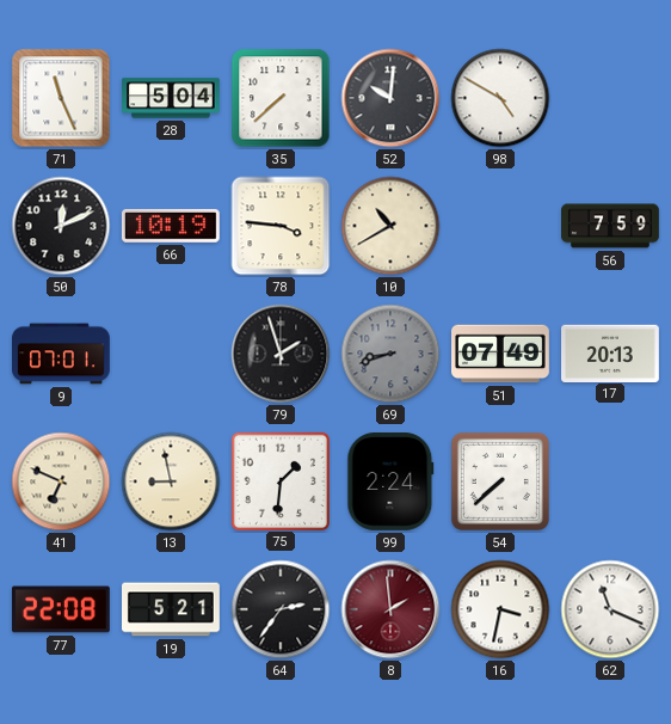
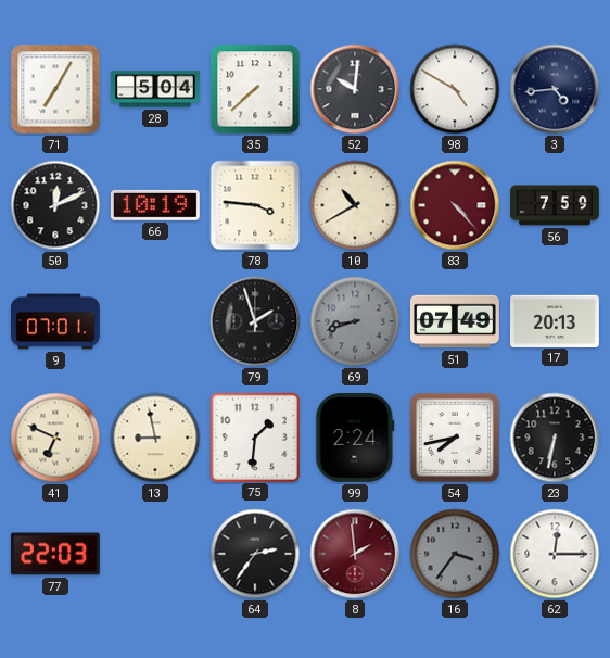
71: 11:26 -> 7:05
3: none -> 4:44
83: none -> 4:23
54: 7:38 -> 7:43
23: none -> 6:32
77: 22:08 -> 22:03
19: 5:21 -> none
16: 3:32 -> 3:36
16 dial: white -> grey
62: 11:19 -> 12:15
